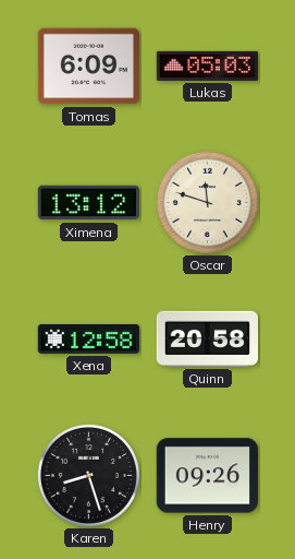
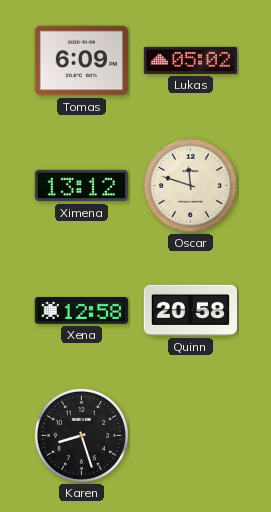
Lukas: 05:03 -> 05:02
Henry: 09:26 -> none
